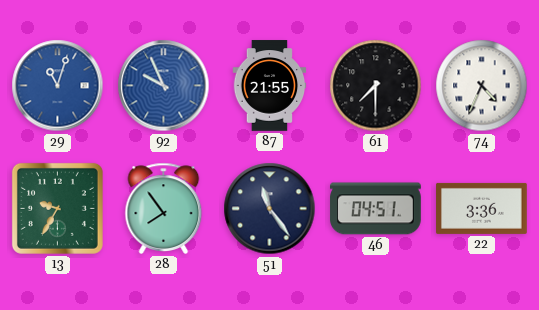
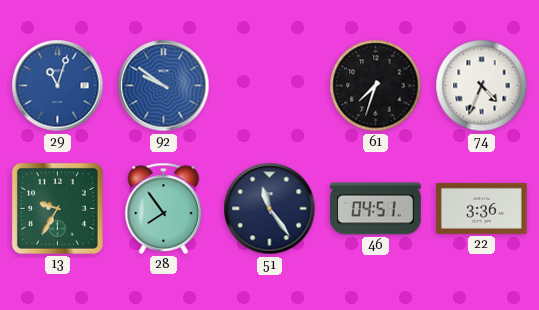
92: 9:56 -> 9:51
87: 21:55 -> none
61: 7:30 -> 7:33
